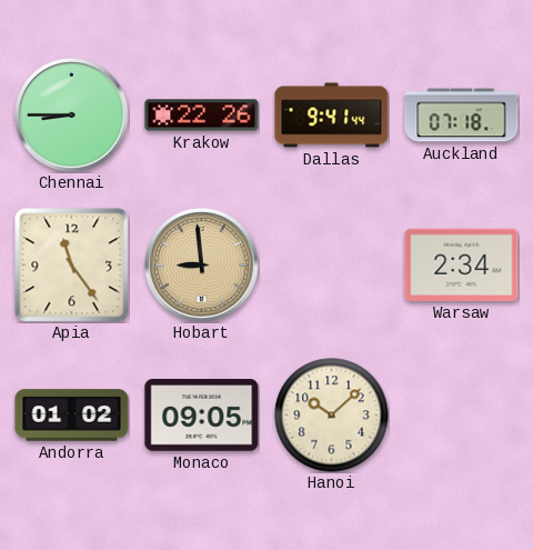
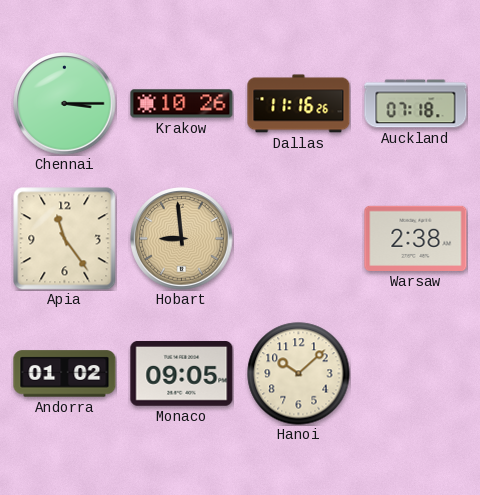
Chennai: 8:45 -> 3:15
Krakow: 22:26 -> 10:26
Dallas: 9:41 -> 11:16
Warsaw: 2:34 -> 2:38
